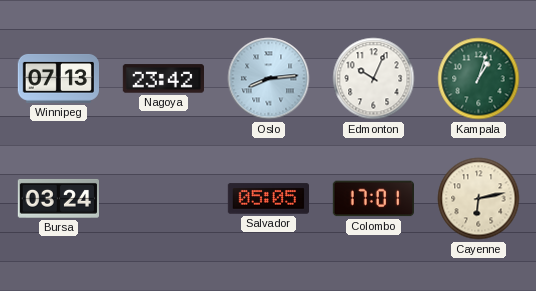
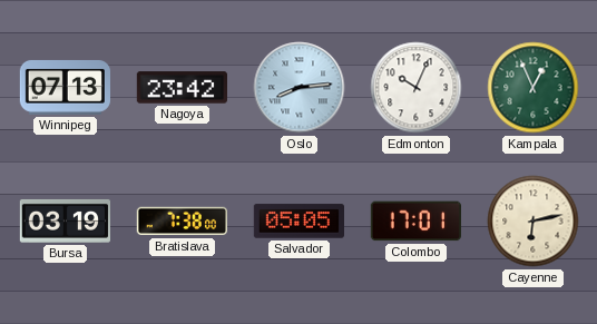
Kampala: 1:03 -> 12:56
Bursa: 03:24 -> 03:19
Bratislava: none -> 7:38
